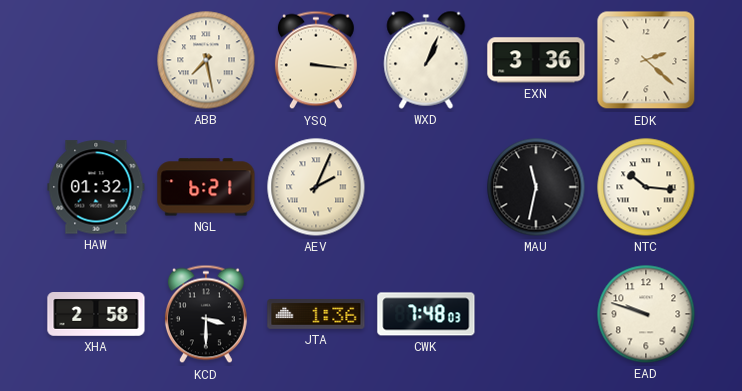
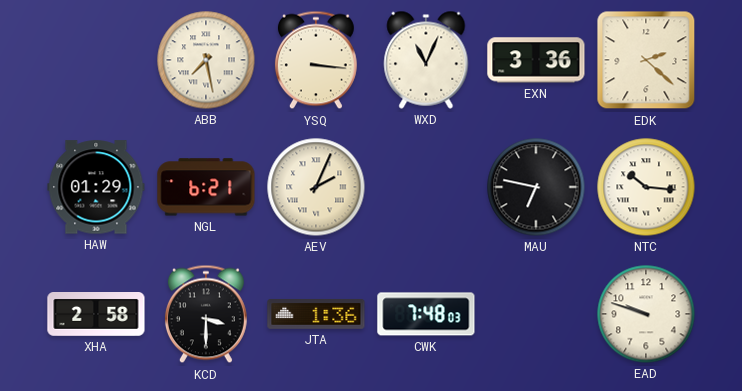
WXD: 1:04 -> 11:04
HAW: 01:32 -> 01:29
MAU: 11:32 -> 6:47
